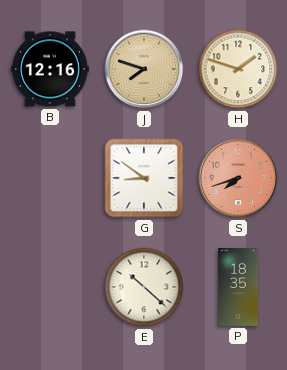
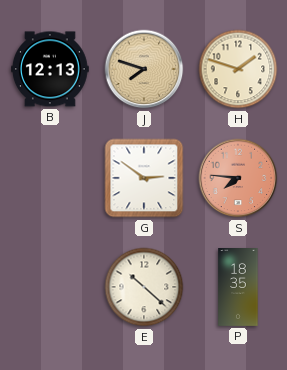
B: 12:16 -> 12:13
G: 8:51 -> 2:51
S: 7:42 -> 7:46
